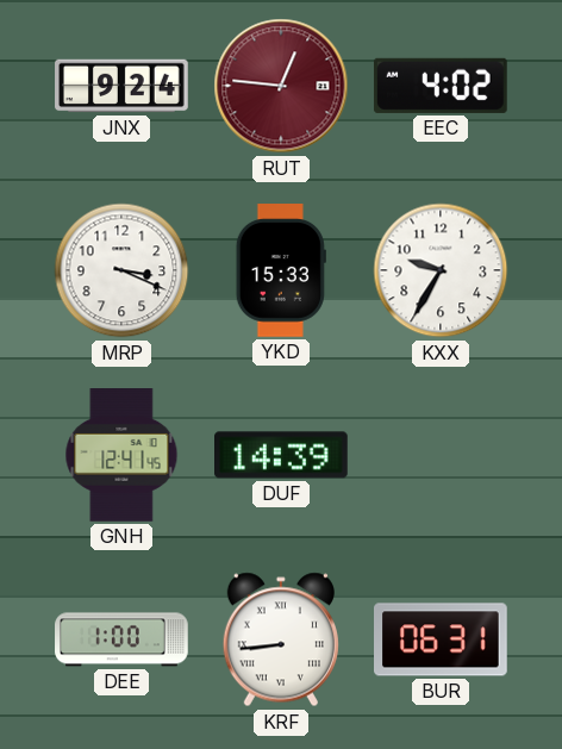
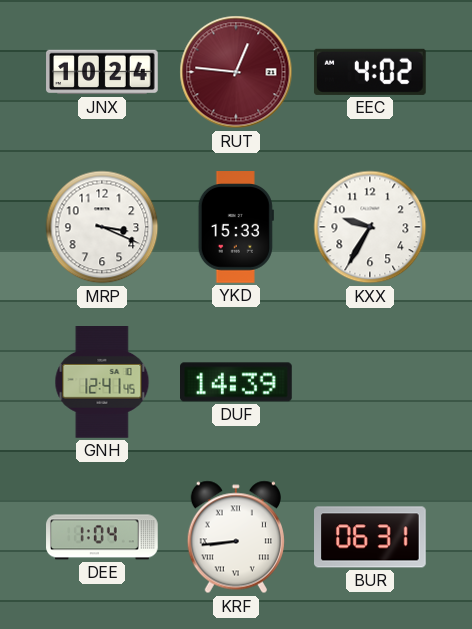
JNX: 9:24 -> 10:24
DEE: 1:00 -> 1:04
